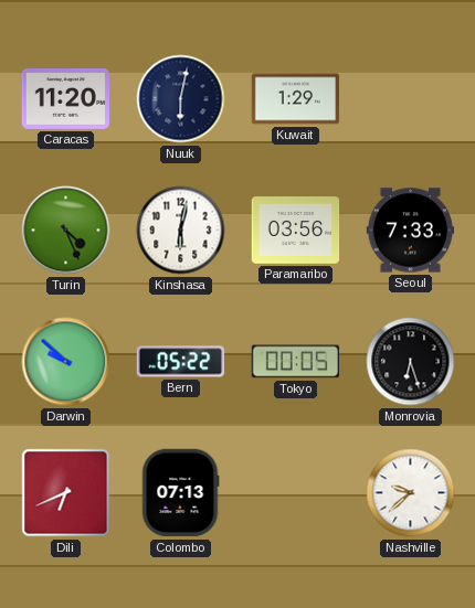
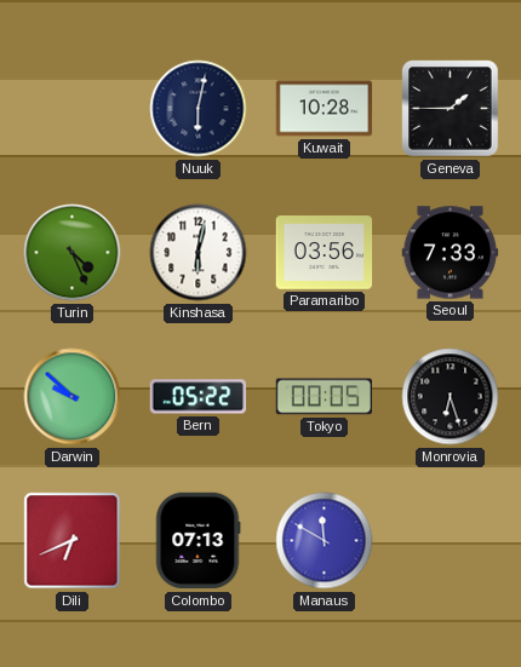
Caracas: 11:20 -> none
Kuwait: 1:29 -> 10:28
Geneva: none -> 1:45
Manaus: none -> 11:50
Nashville: 9:38 -> none
